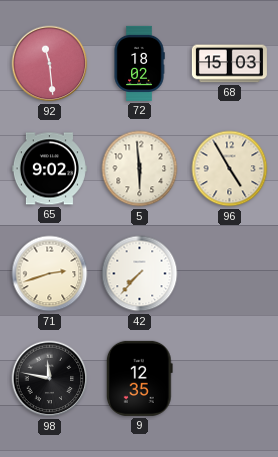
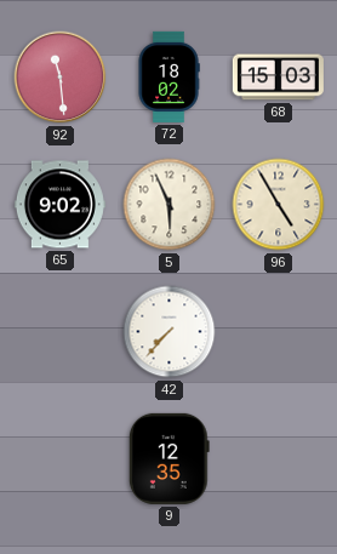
5: 5:59 -> 5:56
71: 2:42 -> none
98: 11:47 -> none
